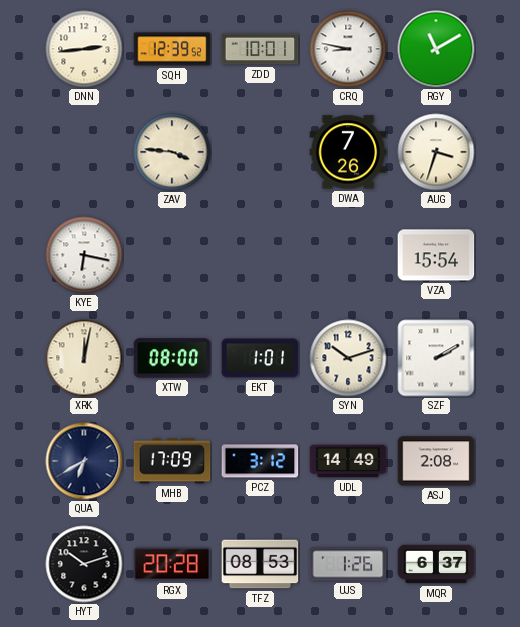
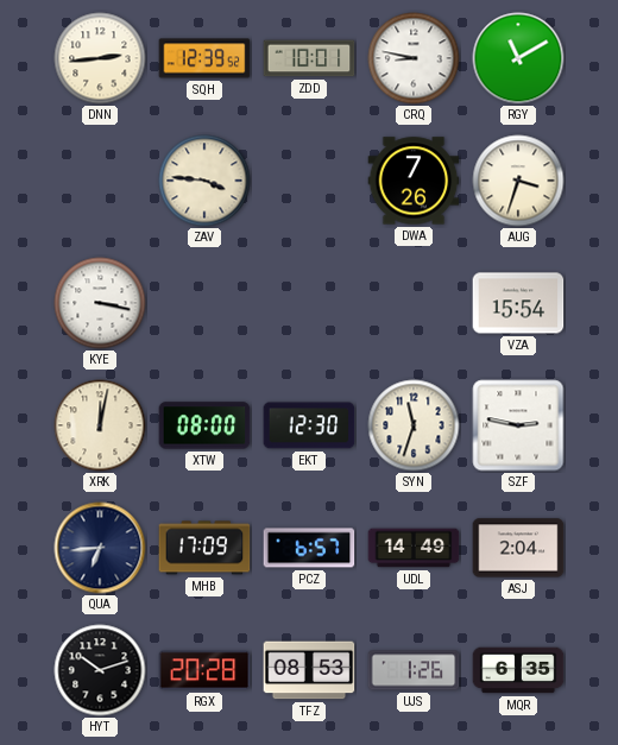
KYE: 6:17 -> 3:17
EKT: 1:01 -> 12:30
SYN: 10:12 -> 11:33
SZF: 2:10 -> 2:47
QUA: 6:40 -> 6:44
PCZ: 3:12 -> 6:57
ASJ: 2:08 -> 2:04
MQR: 6:37 -> 6:35
